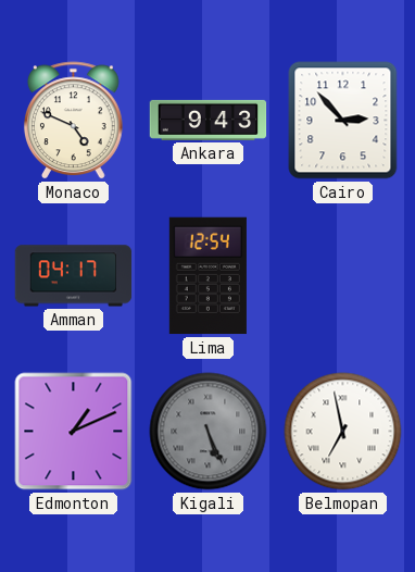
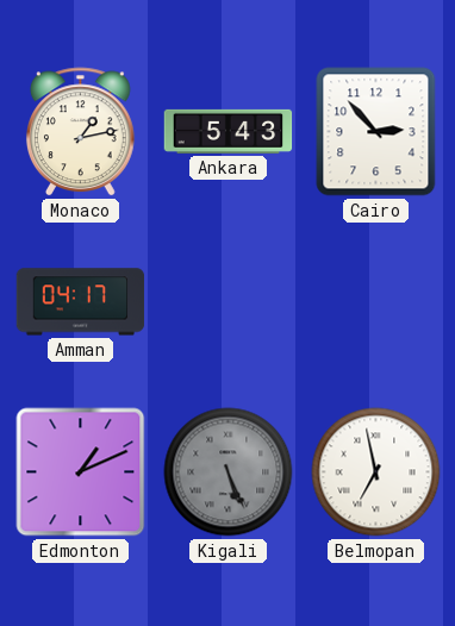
Monaco: 4:49 -> 1:13
Ankara: 9:43 -> 5:43
Lima: 12:54 -> none
